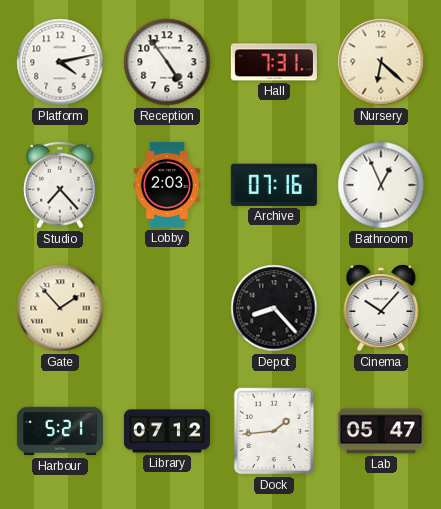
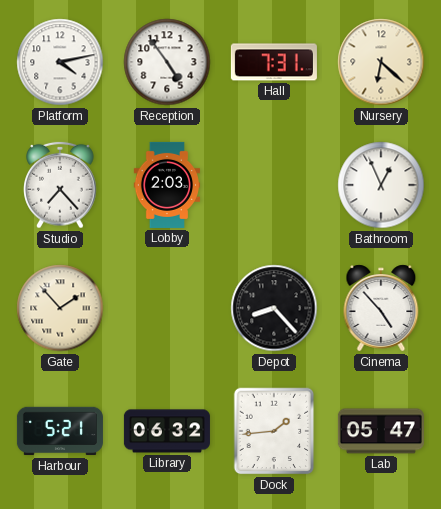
Archive: 07:16 -> none
Cinema: 10:07 -> 4:53
Library: 07:12 -> 06:32
